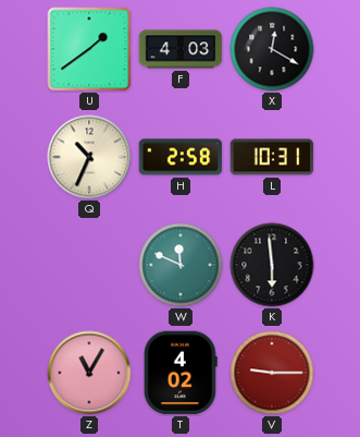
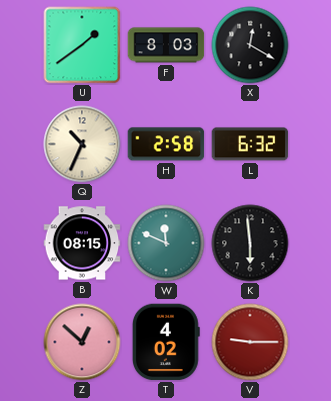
F: 4:03 -> 8:03
L: 10:31 -> 6:32
B: none -> 08:15
Z: 11:05 -> 12:52
